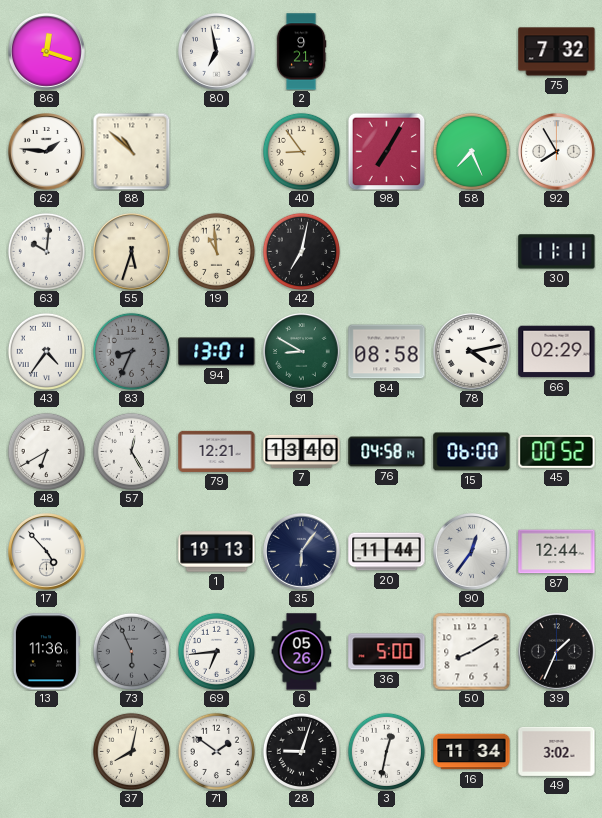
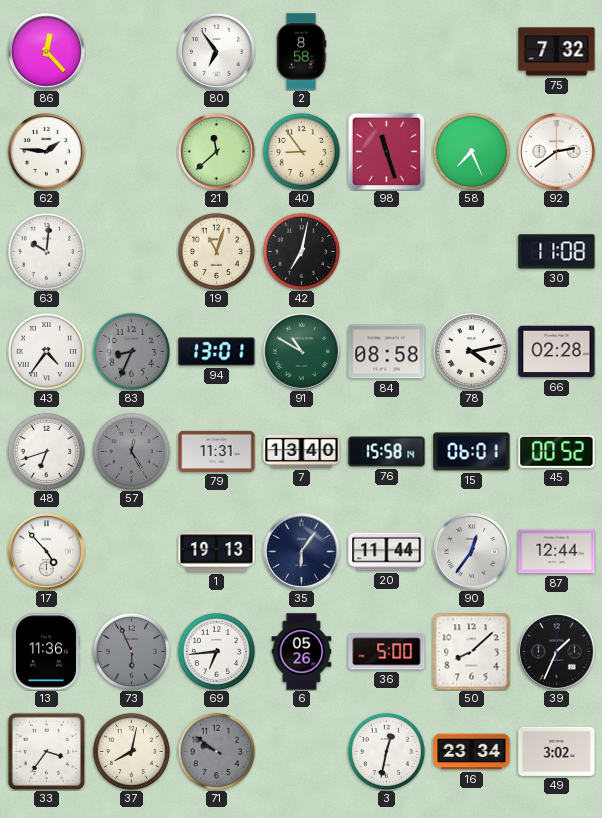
86: 12:18 -> 12:23
80: 6:58 -> 6:54
2: 9:21 -> 8:58
88: 10:52 -> none
21: none -> 11:38
98: 7:05 -> 11:27
92: 7:55 -> 2:39
55: 5:33 -> none
19: 10:59 -> 11:03
30: 11:11 -> 11:08
91: 8:50 -> 10:50
66: 02:29 -> 02:28
48: 6:40 -> 6:42
57 dial: white -> grey
79: 12:21 -> 11:31
76: 04:58 -> 15:58
15: 06:00 -> 06:01
50: 8:10 -> 8:08
33: none -> 3:36
71: 1:51 -> 9:51
71 dial: white -> grey
28: 9:03 -> none
16: 11:34 -> 23:34
